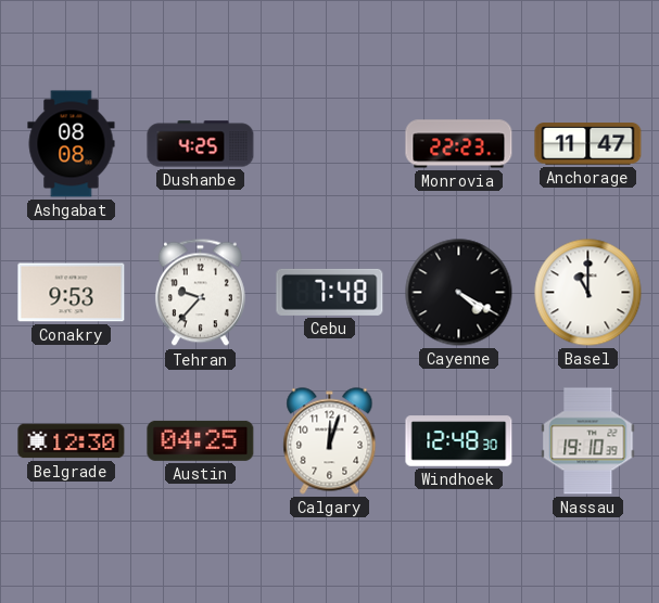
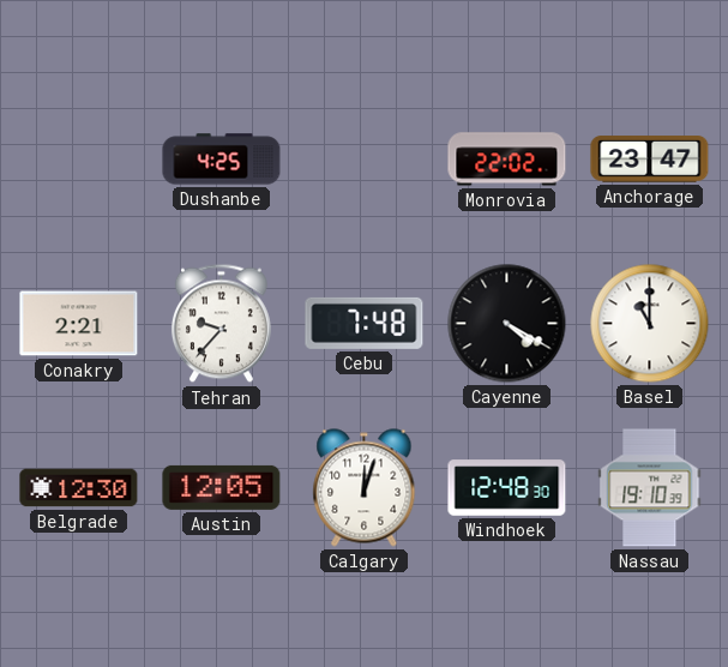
Ashgabat: 08:08 -> none
Monrovia: 22:23 -> 22:02
Anchorage: 11:47 -> 23:47
Conakry: 9:53 -> 2:21
Austin: 04:25 -> 12:05
